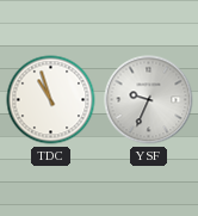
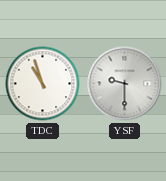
YSF: 9:34 -> 9:30
